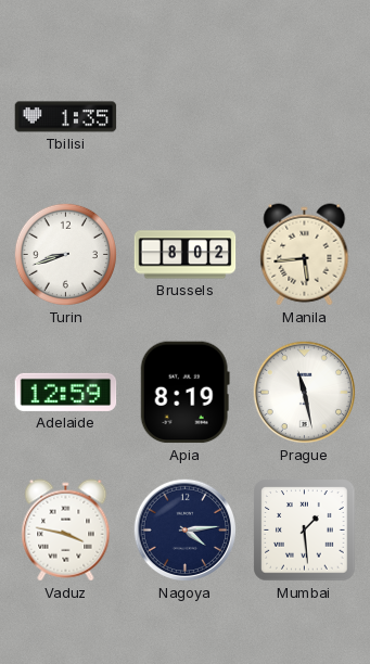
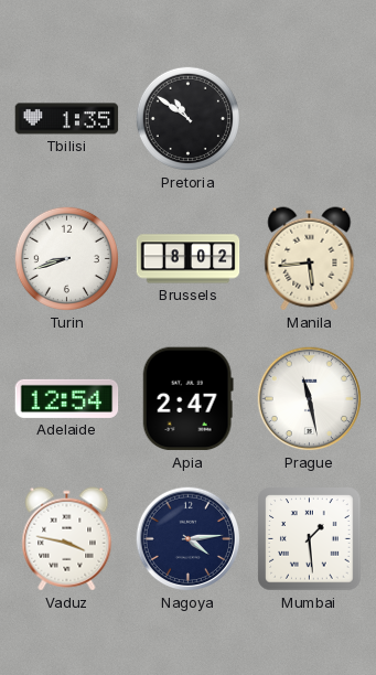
Pretoria: none -> 10:51
Adelaide: 12:59 -> 12:54
Apia: 8:19 -> 2:47
